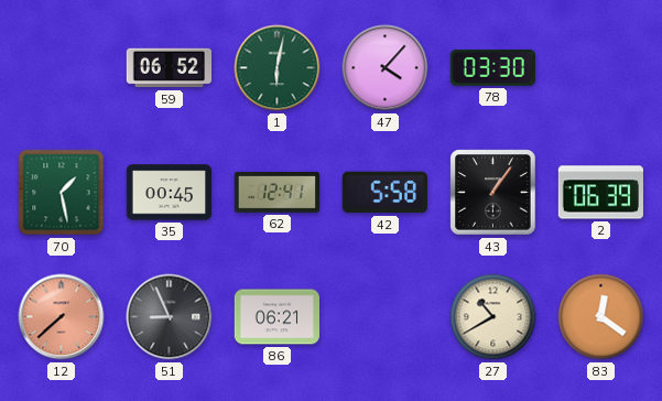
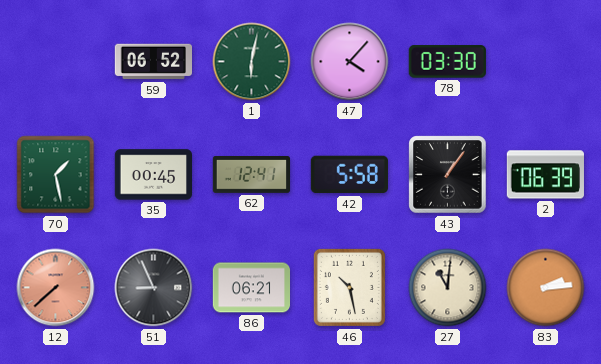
46: none -> 10:28
27: 10:40 -> 11:01
83: 12:21 -> 2:14
